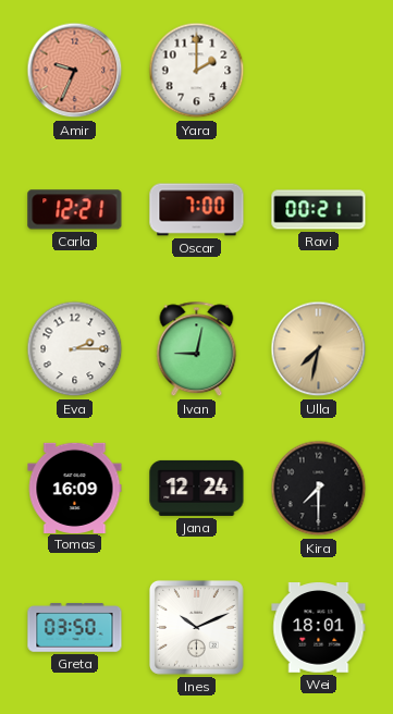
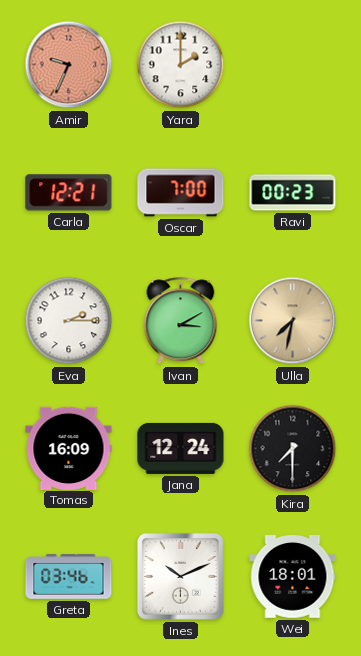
Ravi: 00:21 -> 00:23
Ivan: 9:02 -> 3:10
Greta: 03:50 -> 03:46
